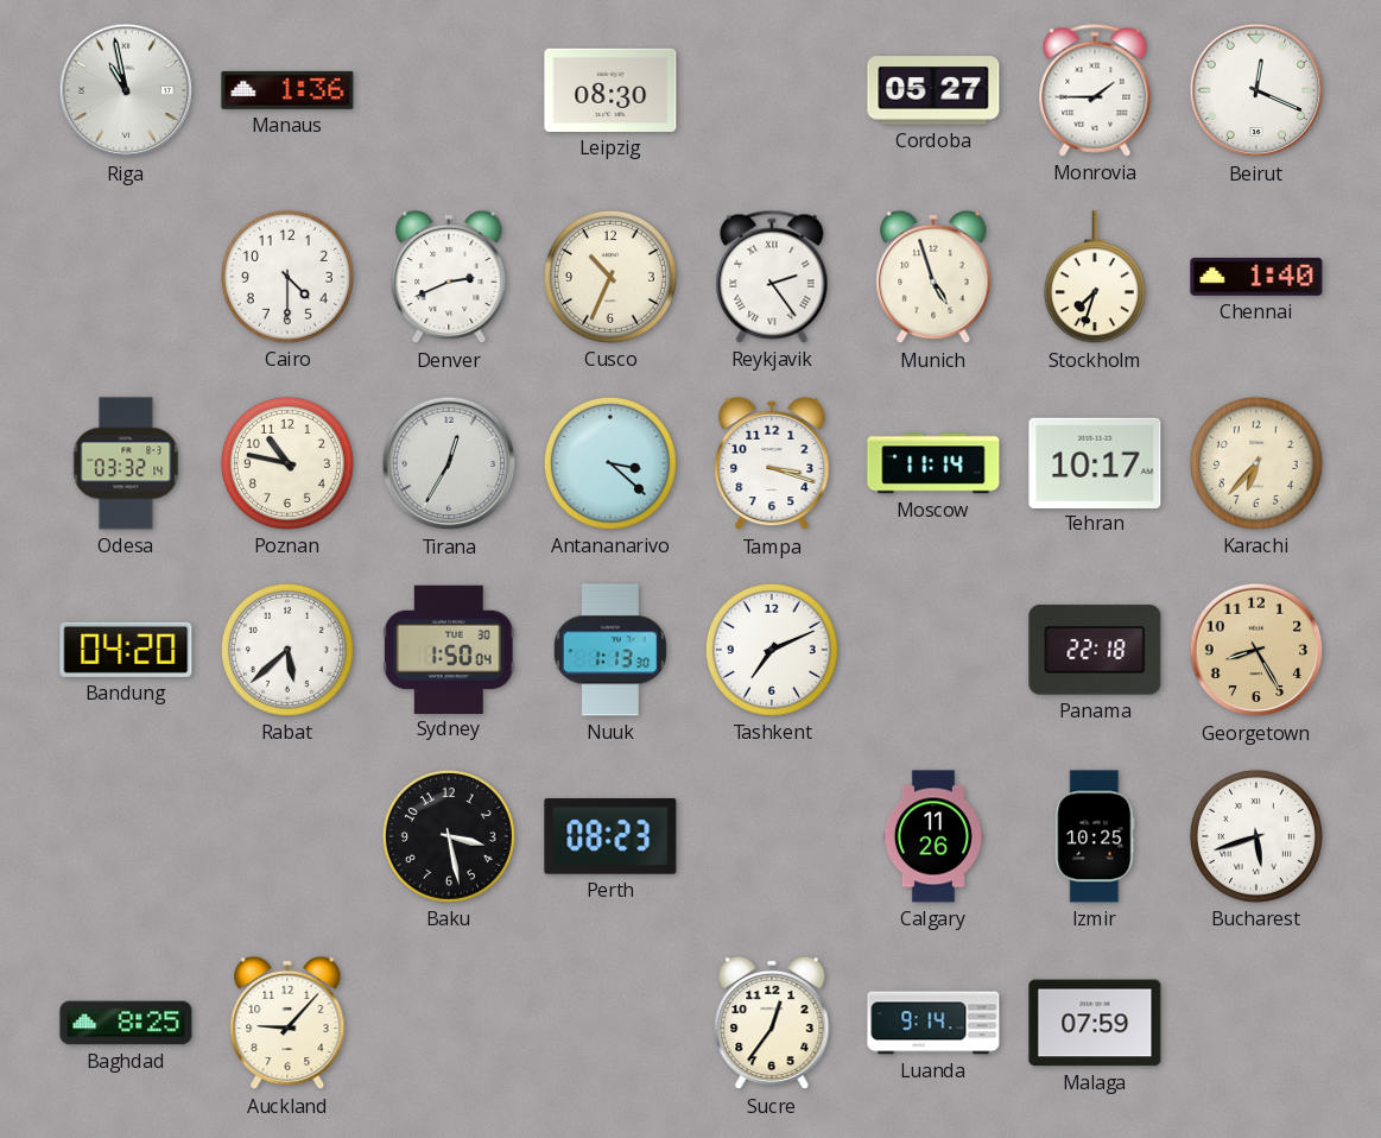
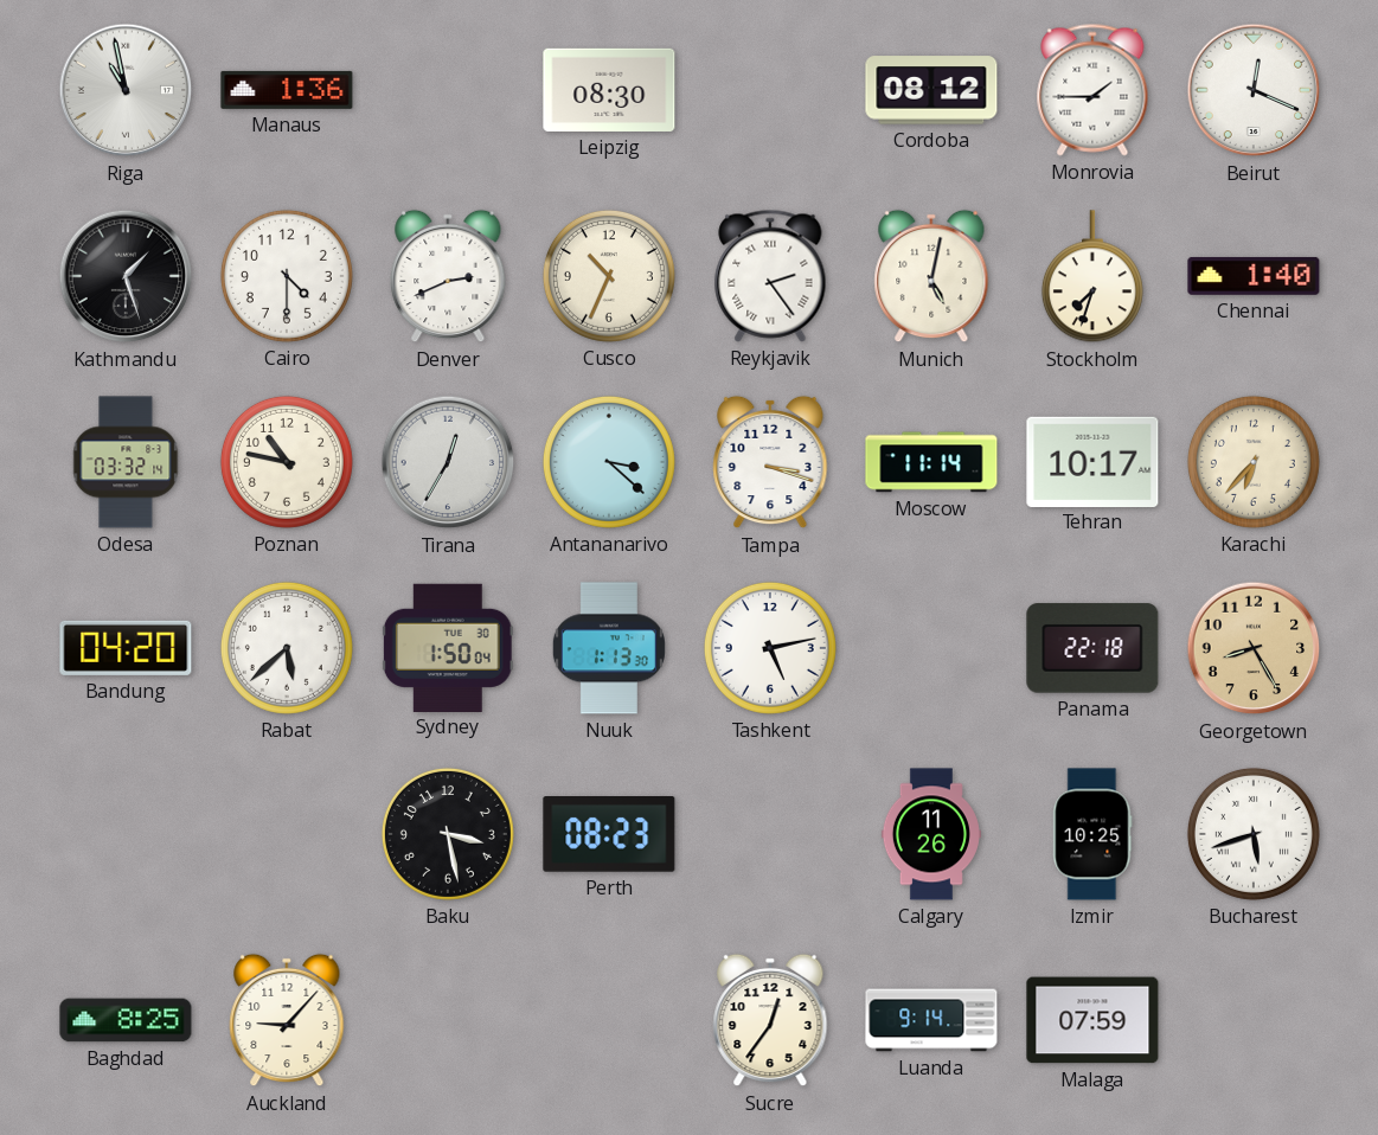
Cordoba: 05:27 -> 08:12
Kathmandu: none -> 1:27
Munich: 4:57 -> 5:02
Tashkent: 7:11 -> 5:13
